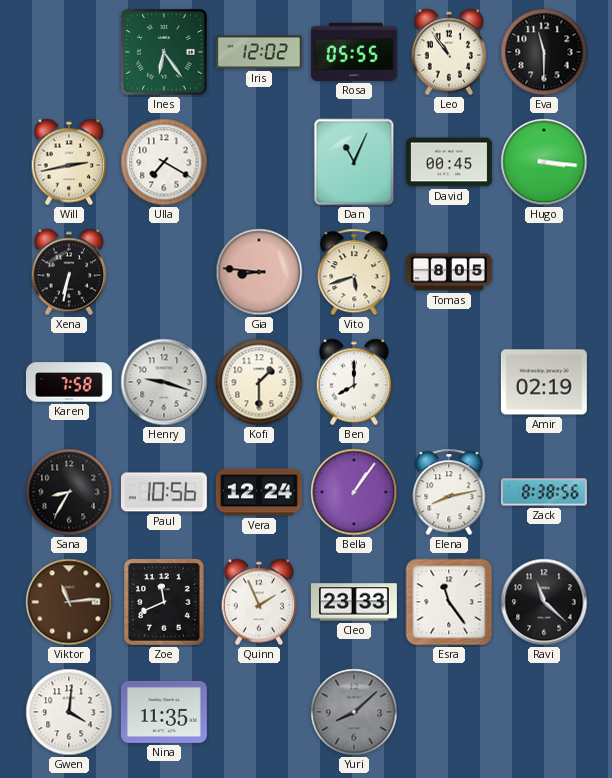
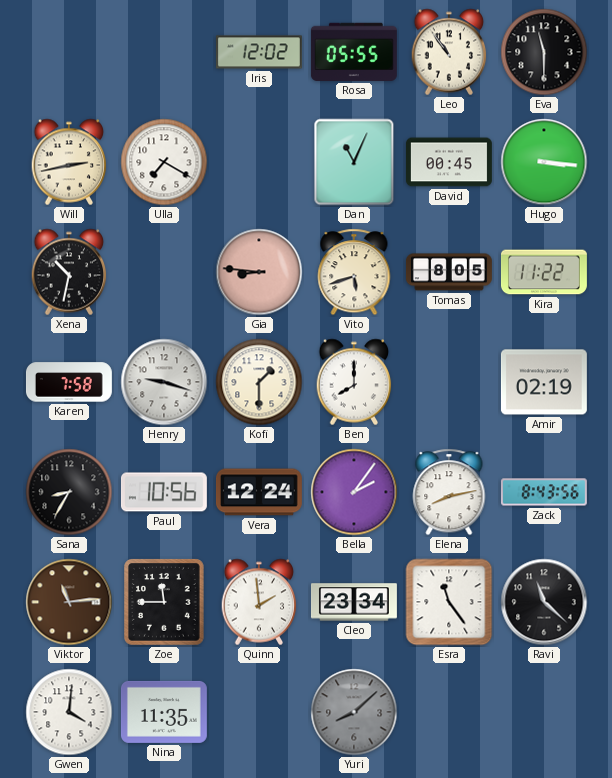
Ines: 6:24 -> none
Xena: 6:32 -> 10:32
Kira: none -> 11:22
Bella: 1:06 -> 2:06
Zack: 8:38 -> 8:43
Zoe: 11:41 -> 11:45
Quinn: 1:56 -> 1:59
Cleo: 23:33 -> 23:34
